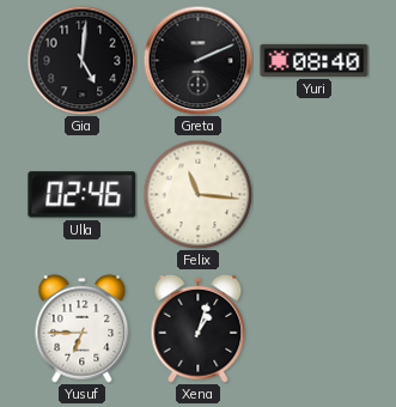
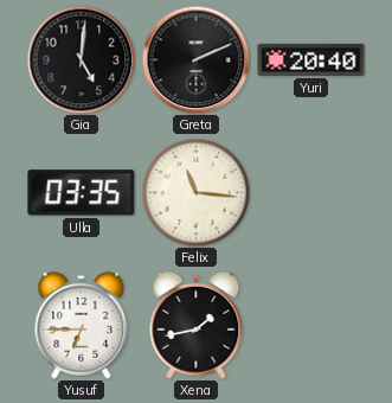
Yuri: 08:40 -> 20:40
Ulla: 02:46 -> 03:35
Xena: 1:03 -> 1:43
